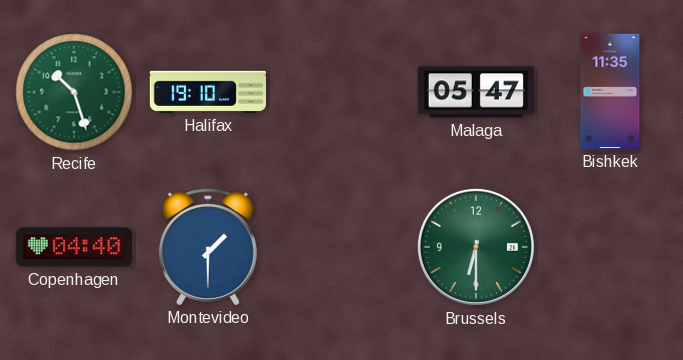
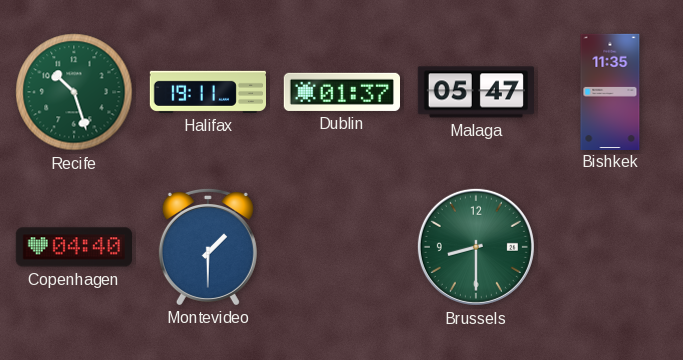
Halifax: 19:10 -> 19:11
Dublin: none -> 01:37
Brussels: 6:30 -> 8:30
